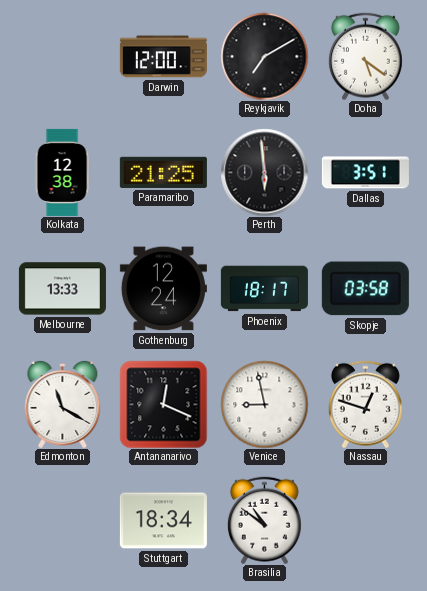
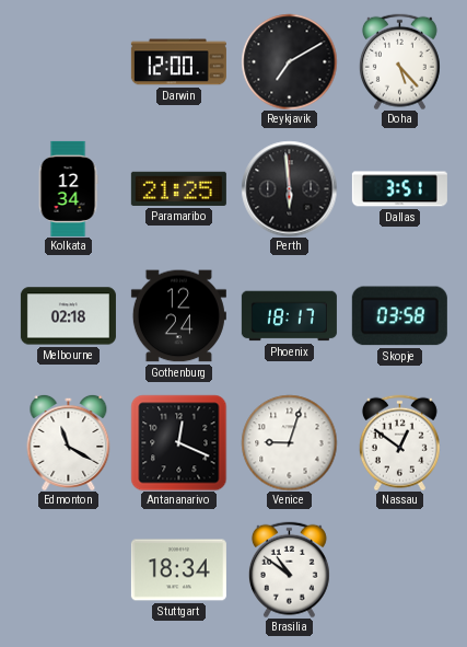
Doha: 5:21 -> 5:23
Kolkata: 12:38 -> 12:34
Melbourne: 13:33 -> 02:18
Venice: 8:58 -> 9:03
Nassau: 12:48 -> 12:51
